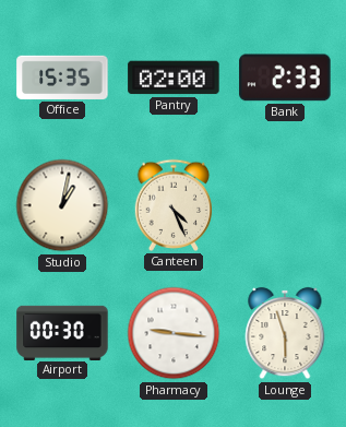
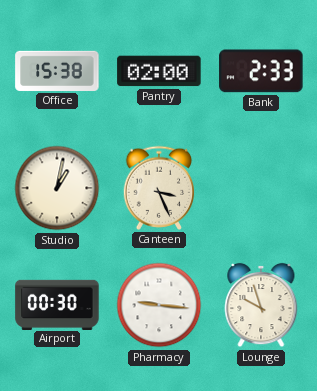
Office: 15:35 -> 15:38
Canteen: 4:26 -> 3:26
Lounge: 5:57 -> 9:57
